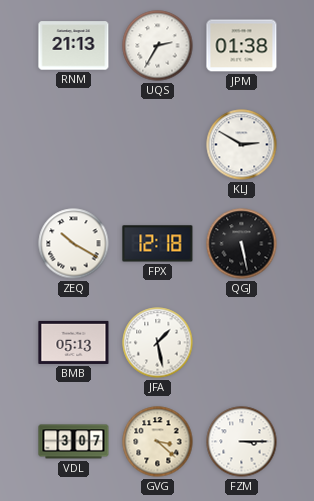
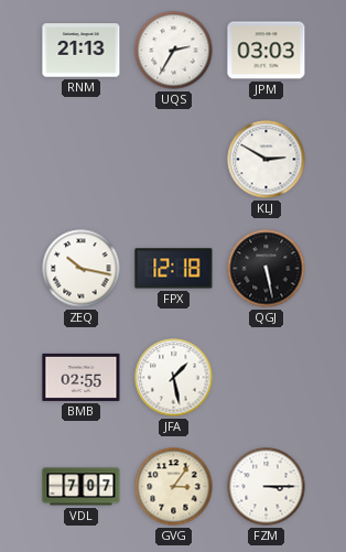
JPM: 01:38 -> 03:03
ZEQ: 10:20 -> 10:17
BMB: 05:13 -> 02:55
VDL: 3:07 -> 7:07
GVG: 3:22 -> 3:06
